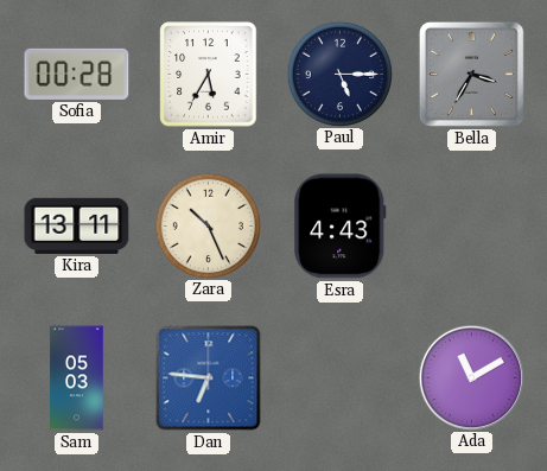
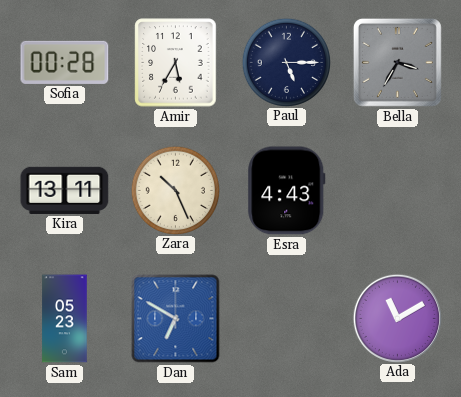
Sam: 05:03 -> 05:23
Dan: 6:46 -> 6:50
